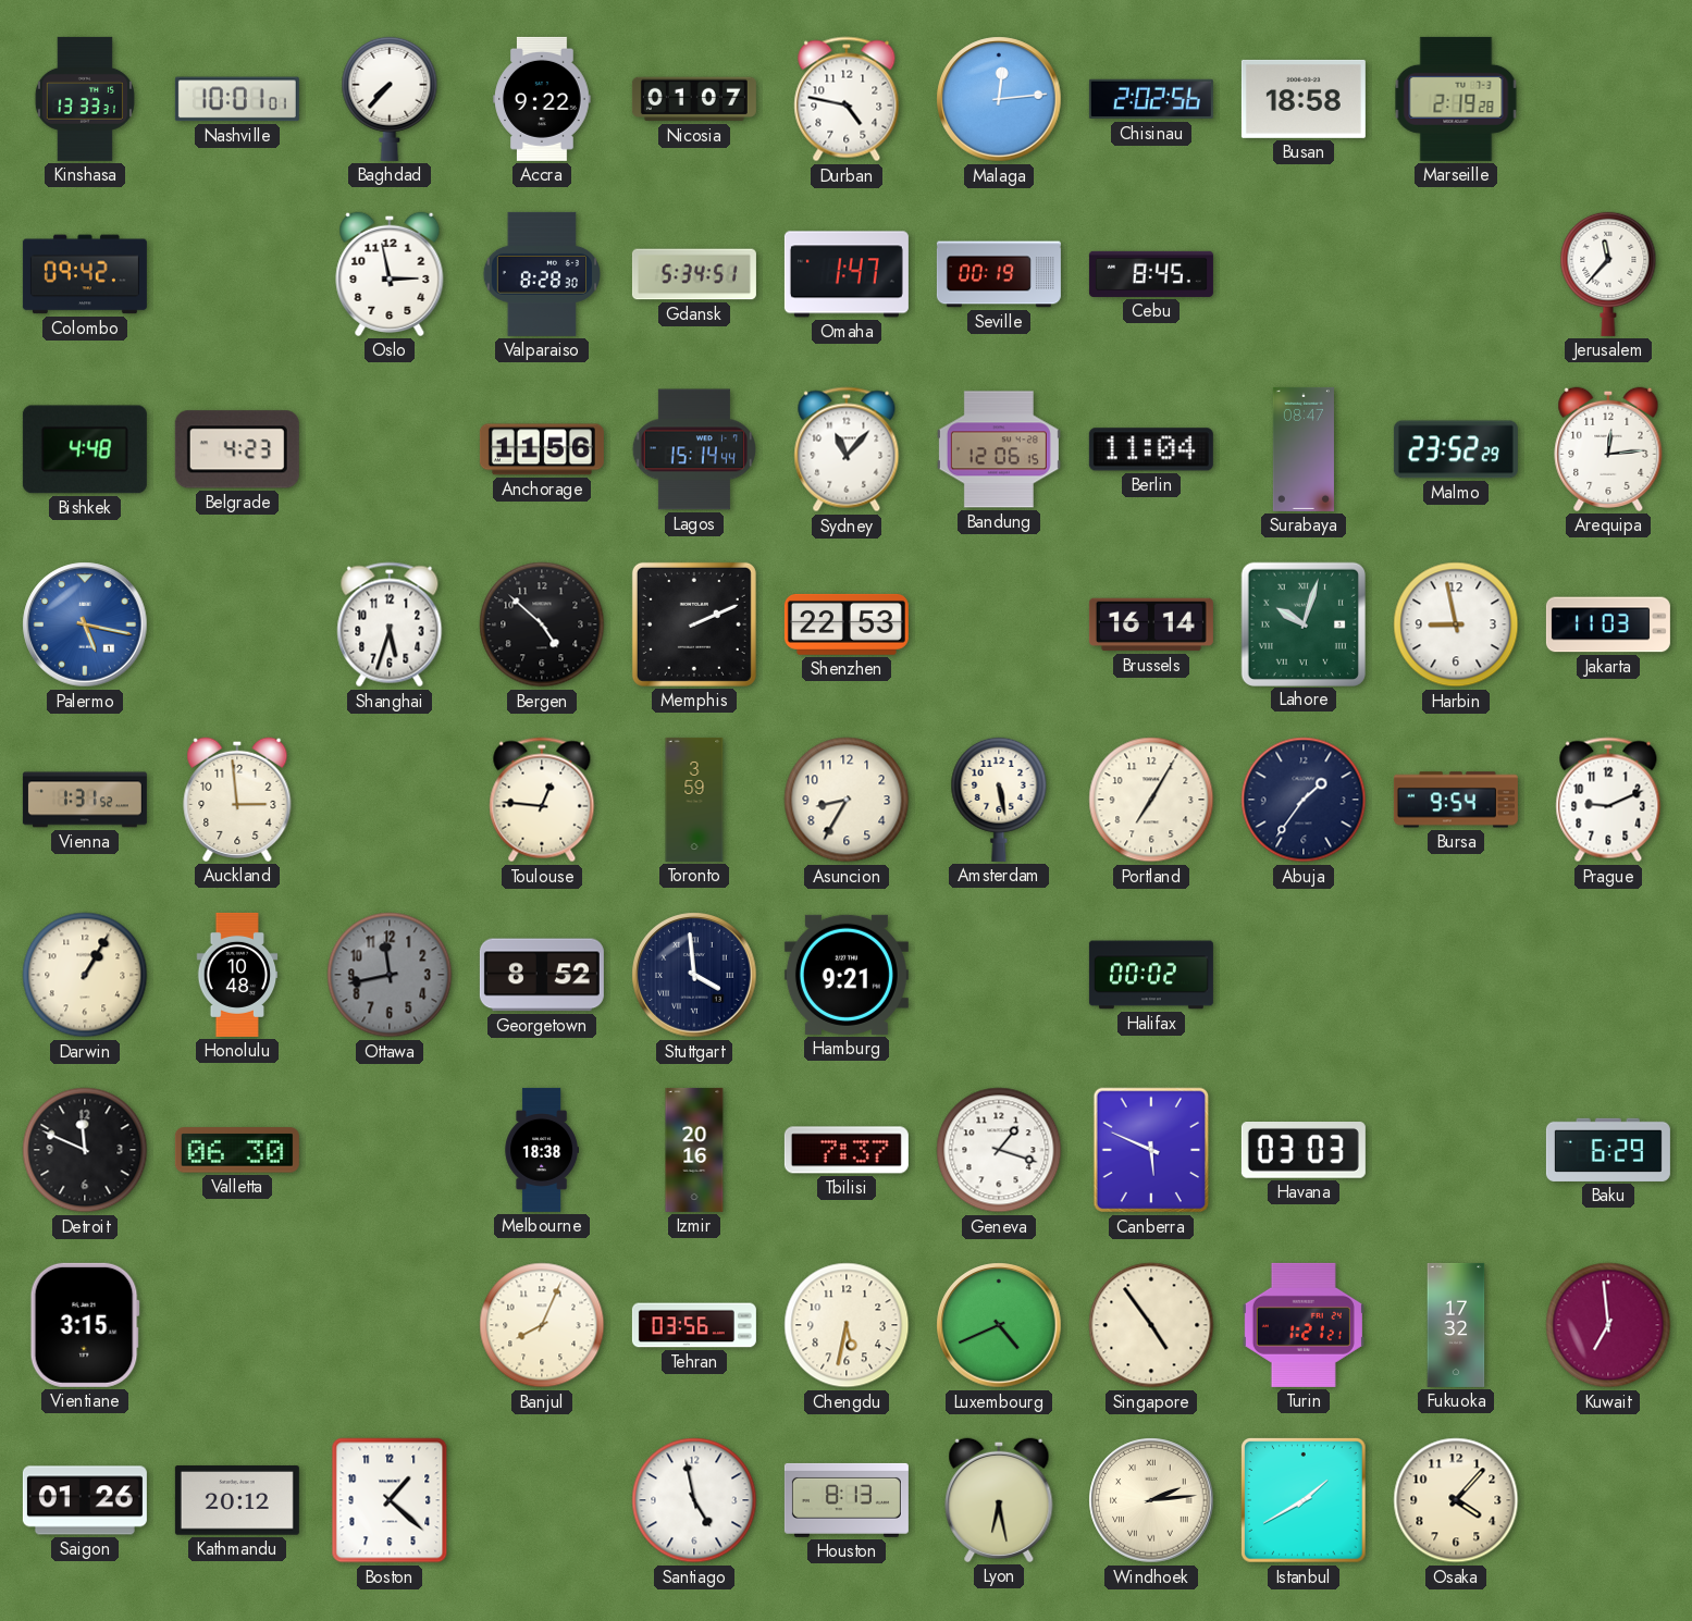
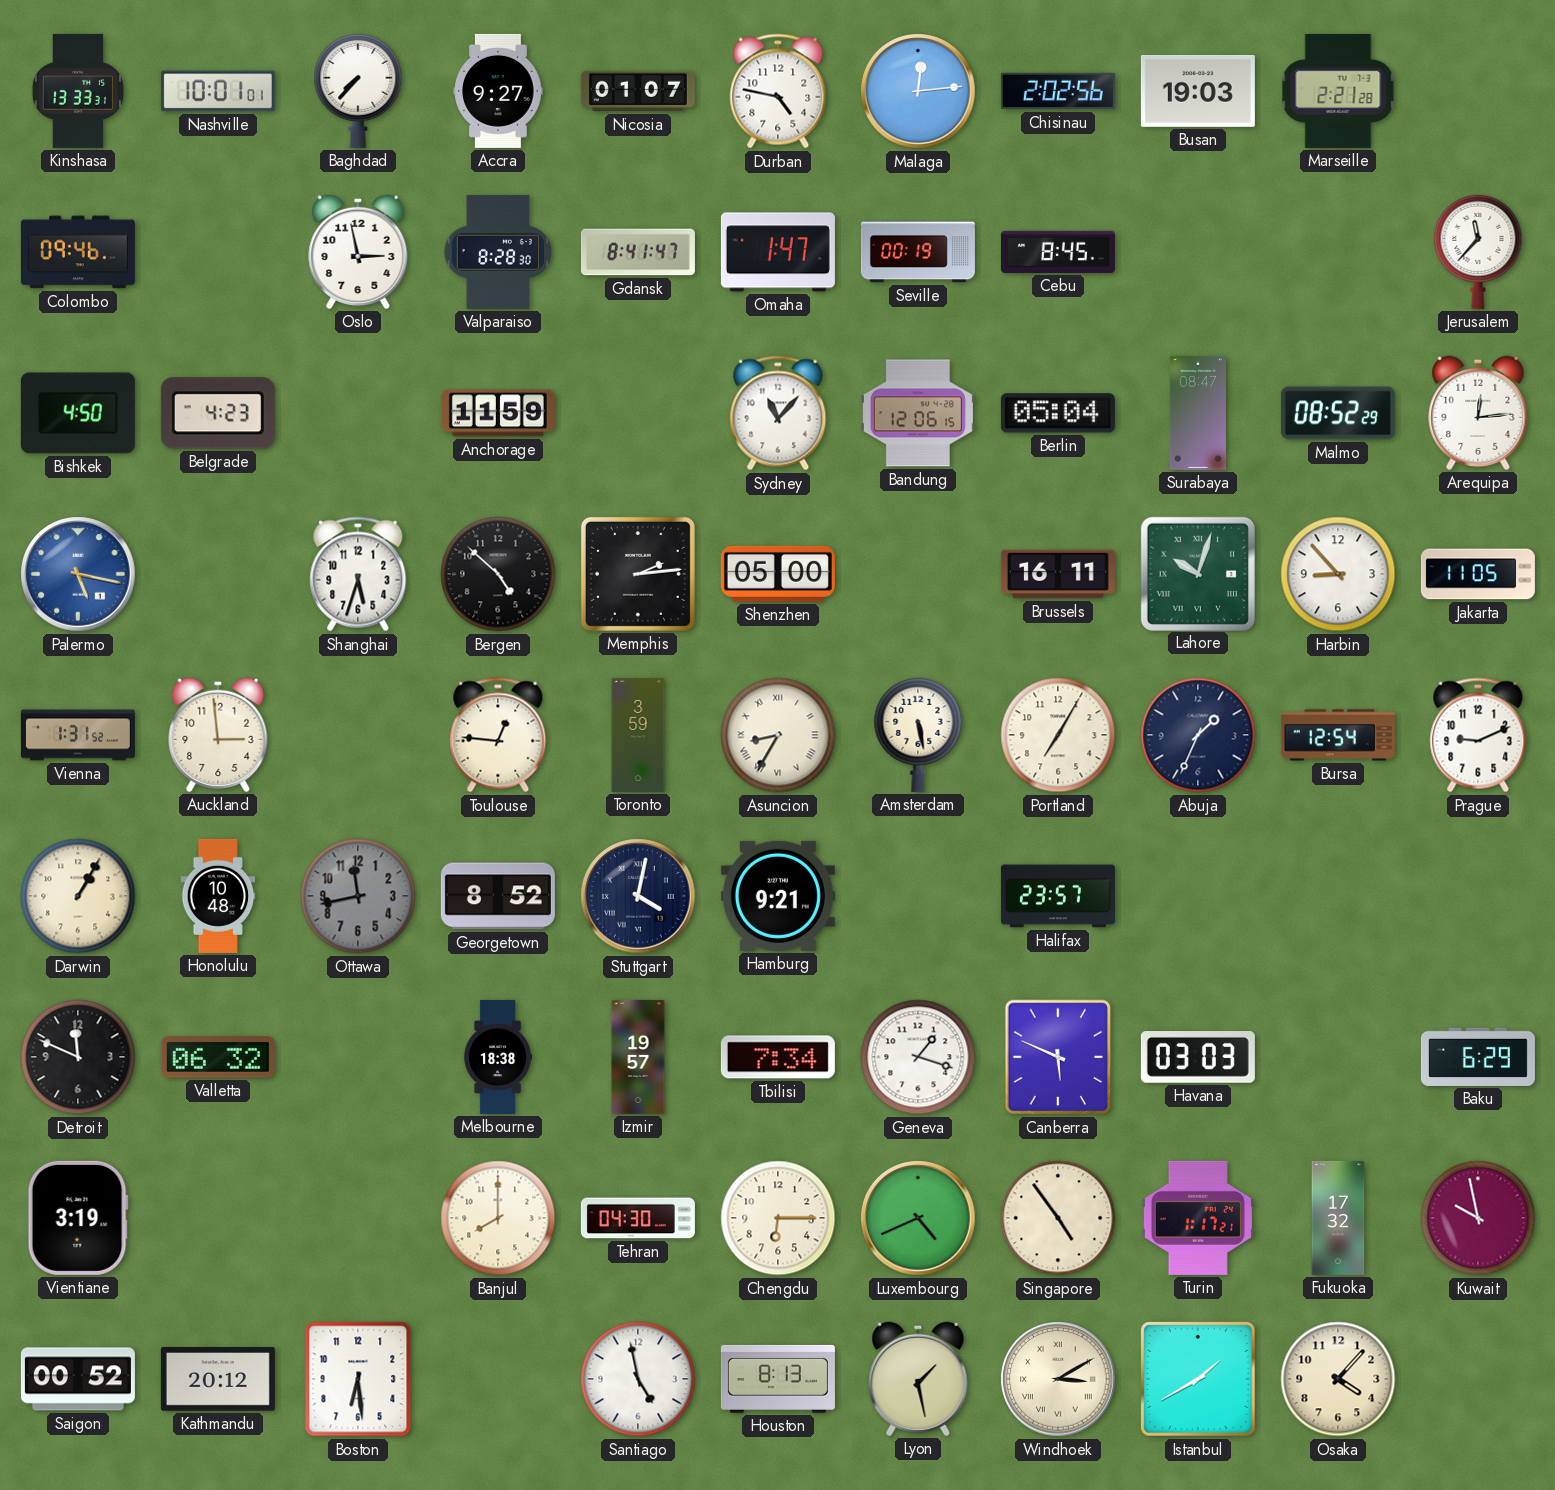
Accra: 9:22 -> 9:27
Busan: 18:58 -> 19:03
Marseille: 2:19 -> 2:21
Colombo: 09:42 -> 09:46
Gdansk: 5:34 -> 8:41
Bishkek: 4:48 -> 4:50
Anchorage: 11:56 -> 11:59
Lagos: 15:14 -> none
Berlin: 11:04 -> 05:04
Malmo: 23:52 -> 08:52
Memphis: 2:11 -> 2:14
Shenzhen: 22:53 -> 05:00
Brussels: 16:14 -> 16:11
Harbin: 8:58 -> 8:53
Jakarta: 11:03 -> 11:05
Asuncion numerals: Arabic -> Roman
Abuja: 1:36 -> 1:34
Bursa: 9:54 -> 12:54
Stuttgart: 3:59 -> 4:02
Halifax: 00:02 -> 23:57
Valletta: 06:30 -> 06:32
Izmir: 20:16 -> 19:57
Tbilisi: 7:37 -> 7:34
Vientiane: 3:15 -> 3:19
Banjul: 8:04 -> 8:00
Tehran: 03:56 -> 04:30
Chengdu: 5:32 -> 6:15
Turin: 1:21 -> 1:17
Kuwait: 6:59 -> 9:58
Saigon: 01:26 -> 00:52
Boston: 1:22 -> 6:29
Lyon: 6:28 -> 1:28
Windhoek: 2:14 -> 3:10
